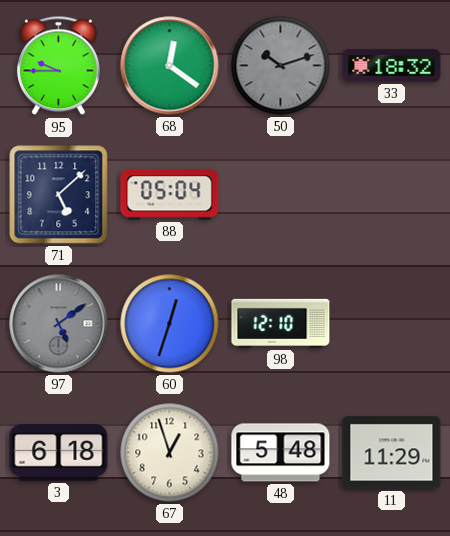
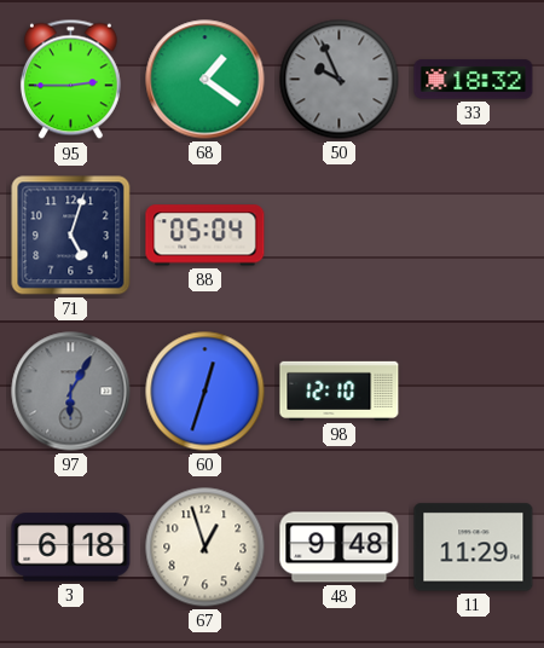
95: 9:45 -> 2:45
68: 12:21 -> 1:21
50: 10:12 -> 9:56
71: 5:08 -> 5:03
97: 5:09 -> 6:05
48: 5:48 -> 9:48
